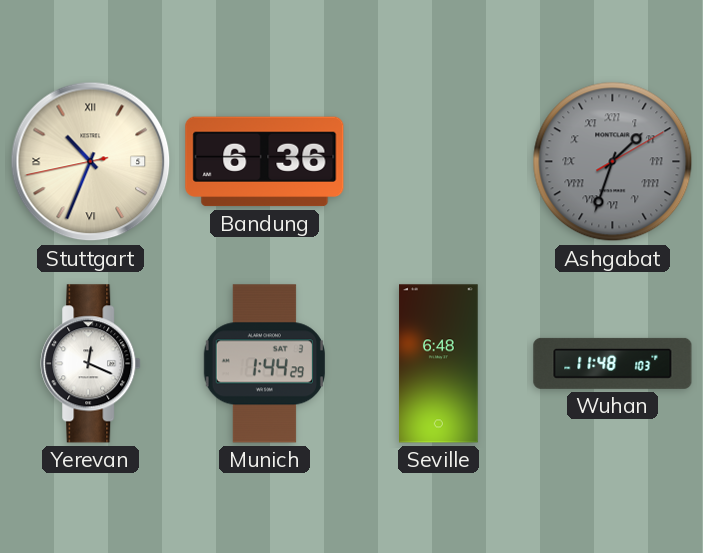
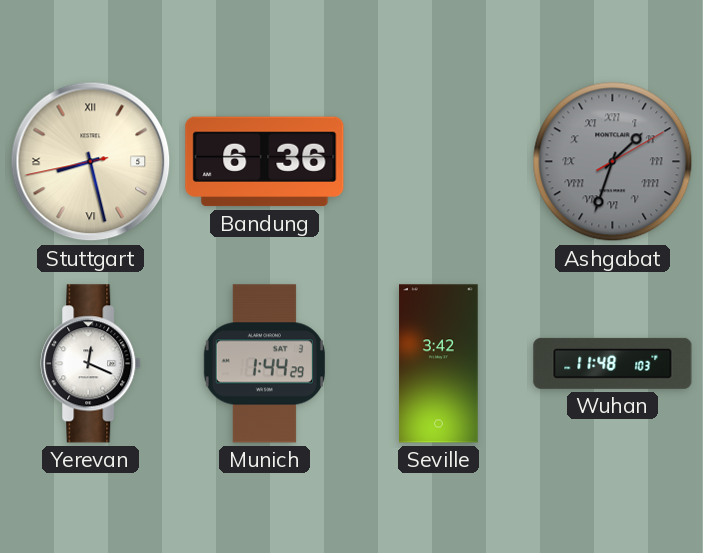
Stuttgart: 10:33 -> 8:27
Seville: 6:48 -> 3:42
